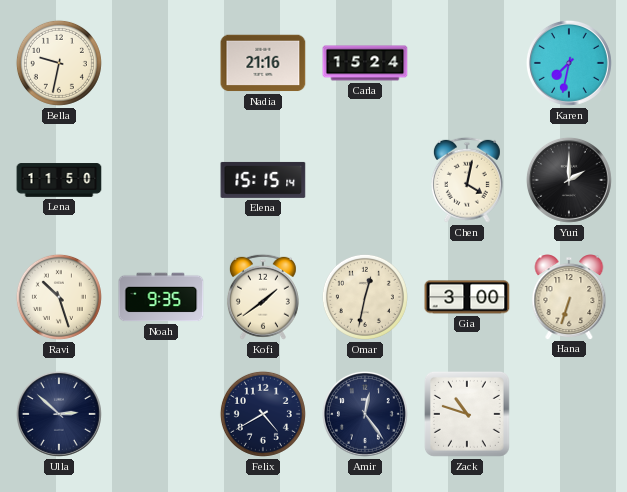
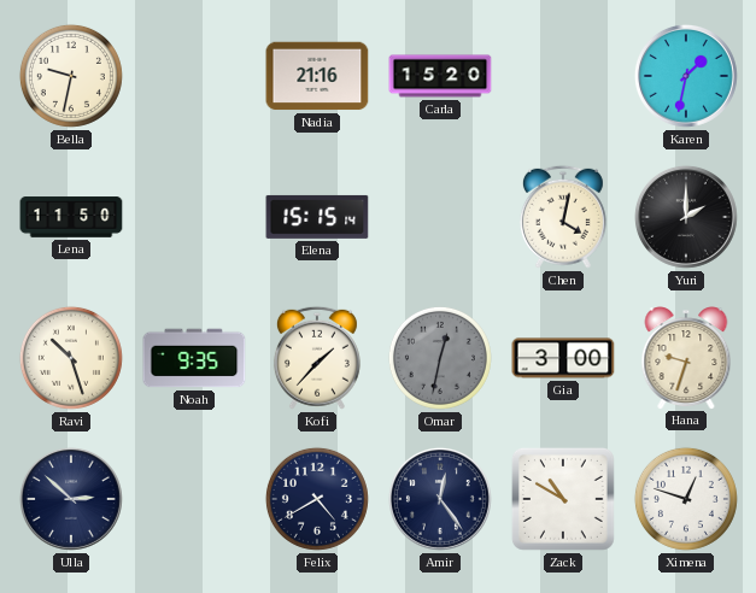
Carla: 15:24 -> 15:20
Karen: 7:32 -> 1:32
Kofi: 1:39 -> 1:37
Omar dial: cream -> grey
Hana: 6:33 -> 9:33
Zack: 10:48 -> 10:50
Ximena: none -> 12:48
